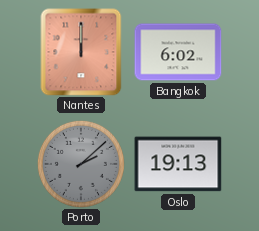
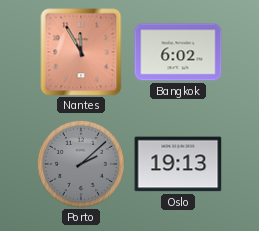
Nantes: 12:00 -> 11:55
